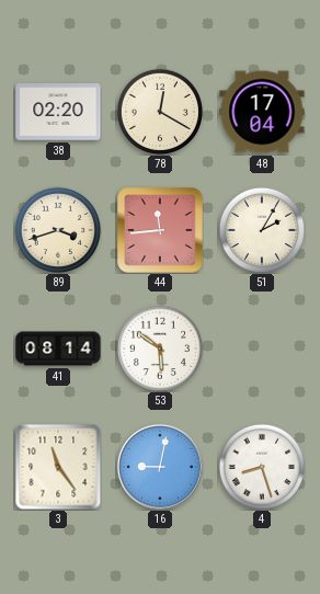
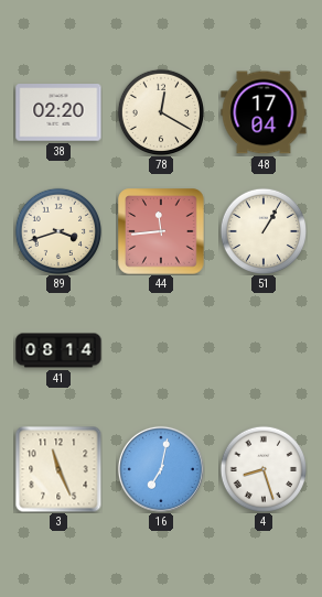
51: 2:05 -> 1:05
53: 5:51 -> none
3: 11:24 -> 11:26
16: 9:02 -> 7:02
